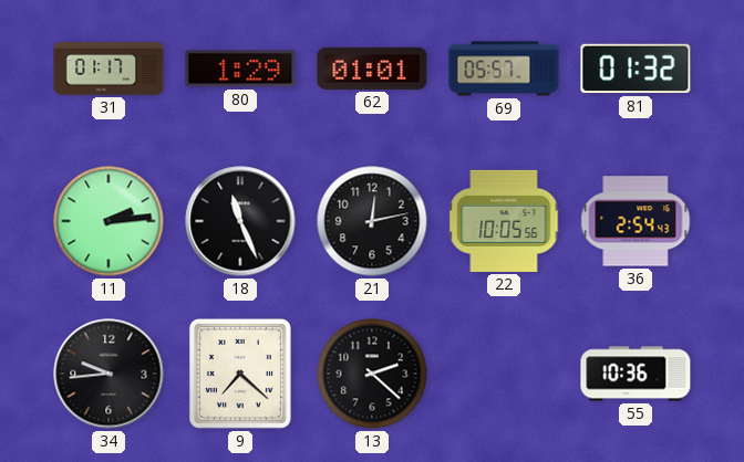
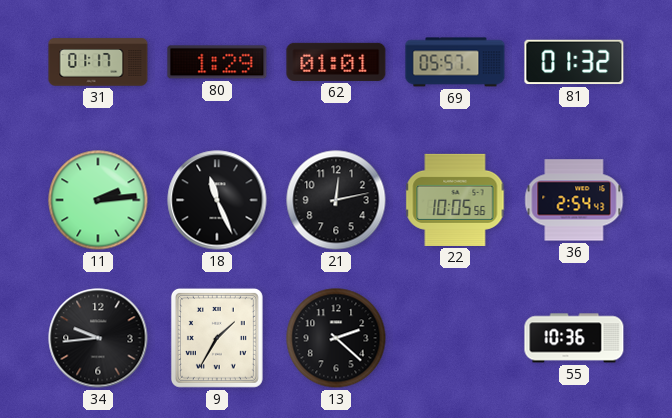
9: 7:22 -> 1:35
